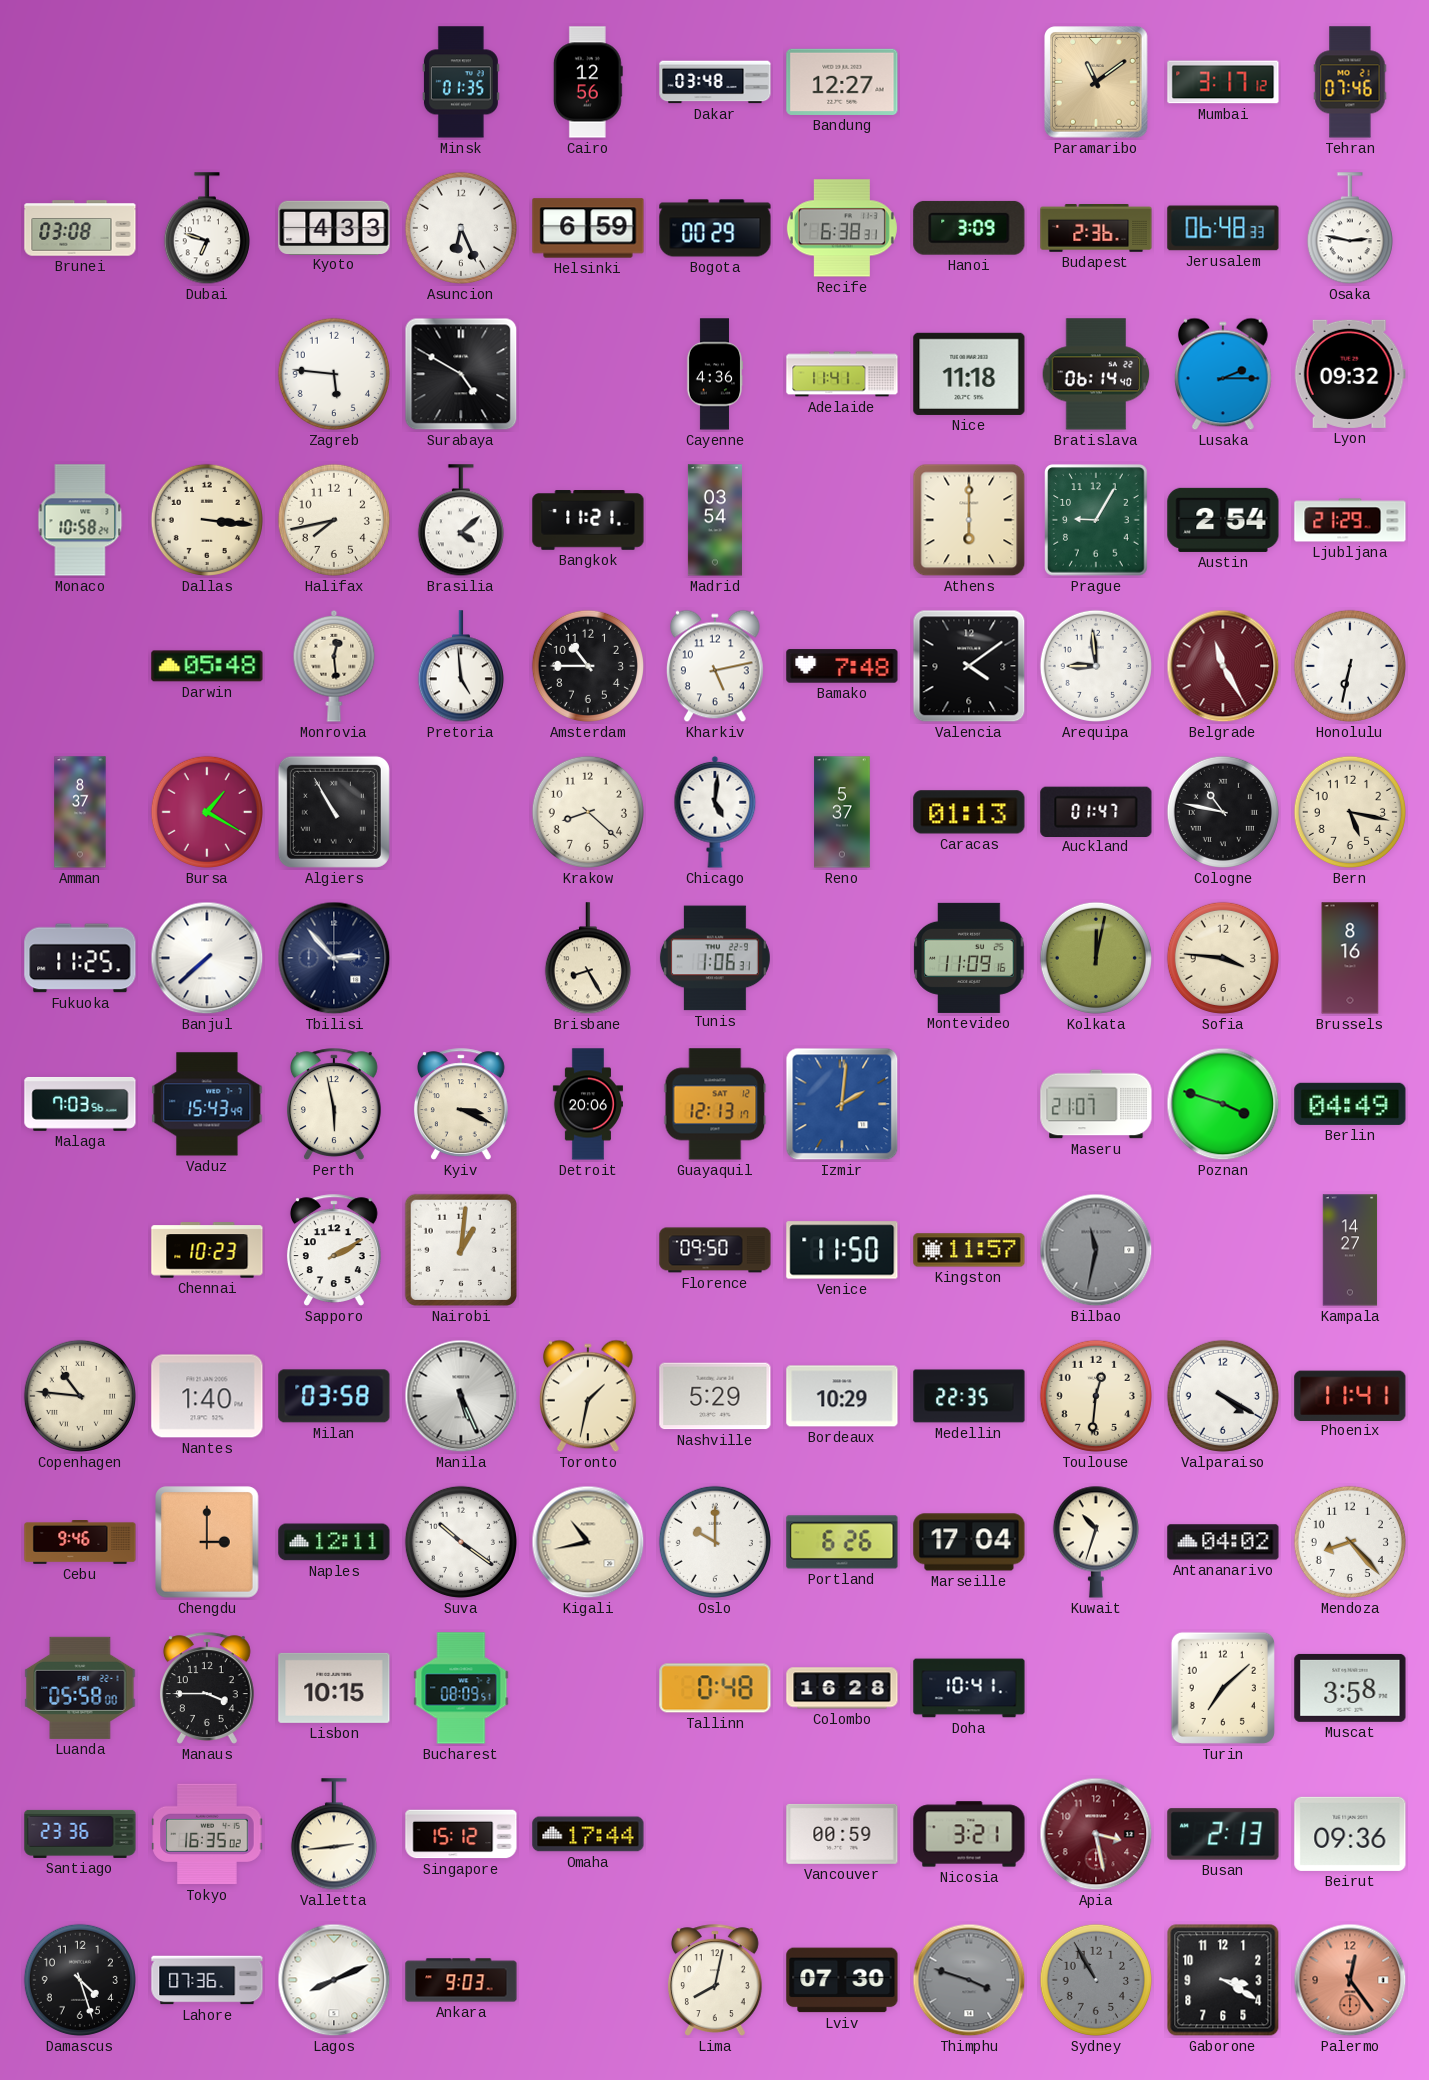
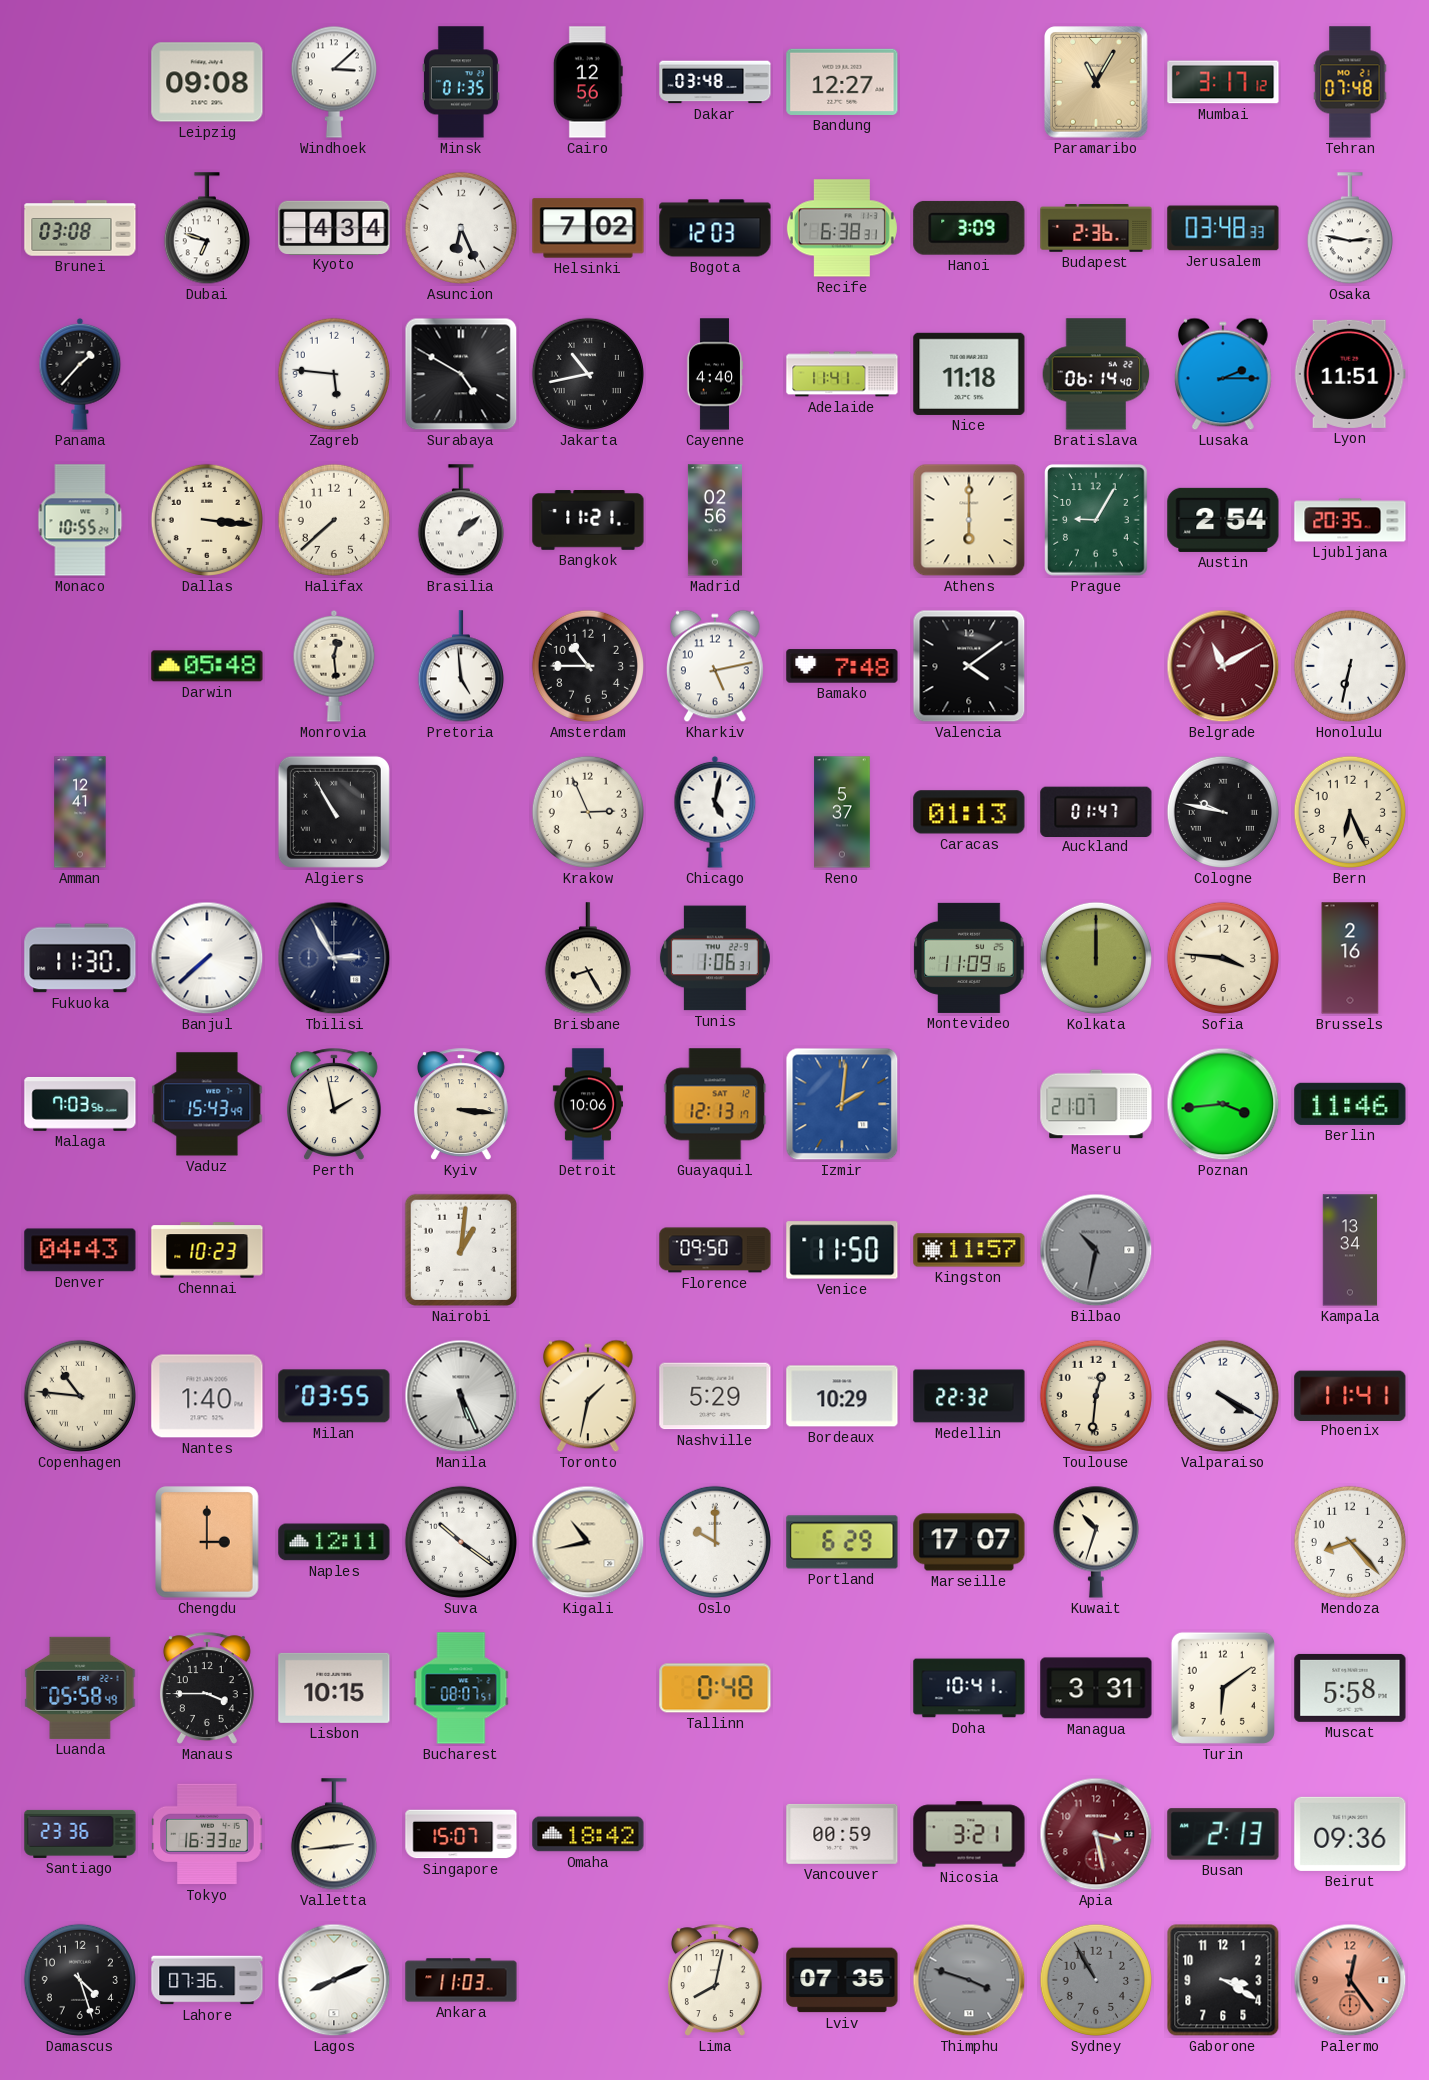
Leipzig: none -> 09:08
Windhoek: none -> 3:08
Paramaribo: 11:09 -> 11:05
Tehran: 07:46 -> 07:48
Kyoto: 4:33 -> 4:34
Helsinki: 6:59 -> 7:02
Bogota: 00:29 -> 12:03
Jerusalem: 06:48 -> 03:48
Panama: none -> 1:37
Jakarta: none -> 10:43
Cayenne: 4:36 -> 4:40
Lyon: 09:32 -> 11:51
Monaco: 10:58 -> 10:55
Halifax: 7:43 -> 7:38
Brasilia: 4:08 -> 1:08
Madrid: 03:54 -> 02:56
Ljubljana: 21:29 -> 20:35
Arequipa: 8:59 -> none
Belgrade: 11:25 -> 11:10
Amman: 8:37 -> 12:41
Bursa: 1:20 -> none
Krakow: 8:22 -> 2:56
Chicago: 5:01 -> 5:02
Cologne: 10:47 -> 9:47
Bern: 5:17 -> 6:26
Fukuoka: 11:25 -> 11:30
Tbilisi: 2:53 -> 2:55
Kolkata: 12:02 -> 12:00
Brussels: 8:16 -> 2:16
Perth: 5:58 -> 1:58
Kyiv: 3:19 -> 3:16
Detroit: 20:06 -> 10:06
Poznan: 3:48 -> 3:44
Berlin: 04:49 -> 11:46
Denver: none -> 04:43
Sapporo: 2:10 -> none
Bilbao: 11:32 -> 10:32
Kampala: 14:27 -> 13:34
Milan: 03:58 -> 03:55
Medellin: 22:35 -> 22:32
Cebu: 9:46 -> none
Portland: 6:26 -> 6:29
Marseille: 17:04 -> 17:07
Antananarivo: 04:02 -> none
Luanda: 05:58:00 -> 05:58:49
Bucharest: 08:09 -> 08:07
Colombo: 16:28 -> none
Managua: none -> 3:31
Turin: 7:08 -> 6:09
Muscat: 3:58 -> 5:58
Tokyo: 16:35 -> 16:33
Singapore: 15:12 -> 15:07
Omaha: 17:44 -> 18:42
Ankara: 9:03 -> 11:03
Lviv: 07:30 -> 07:35
